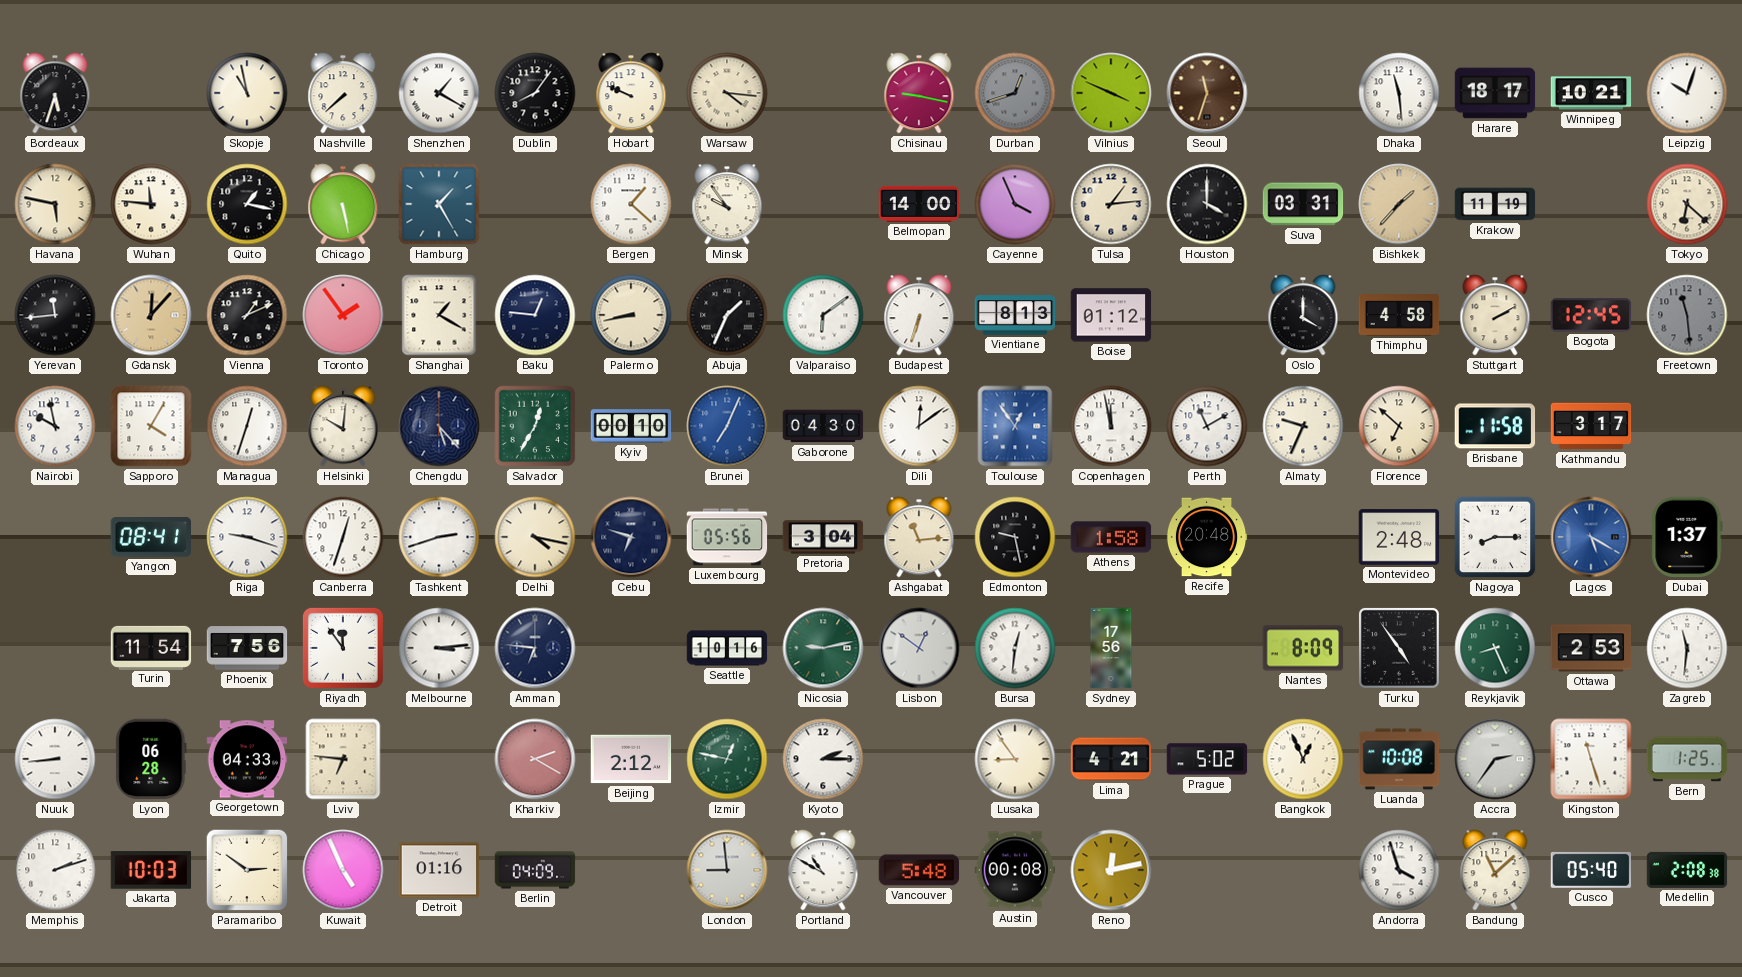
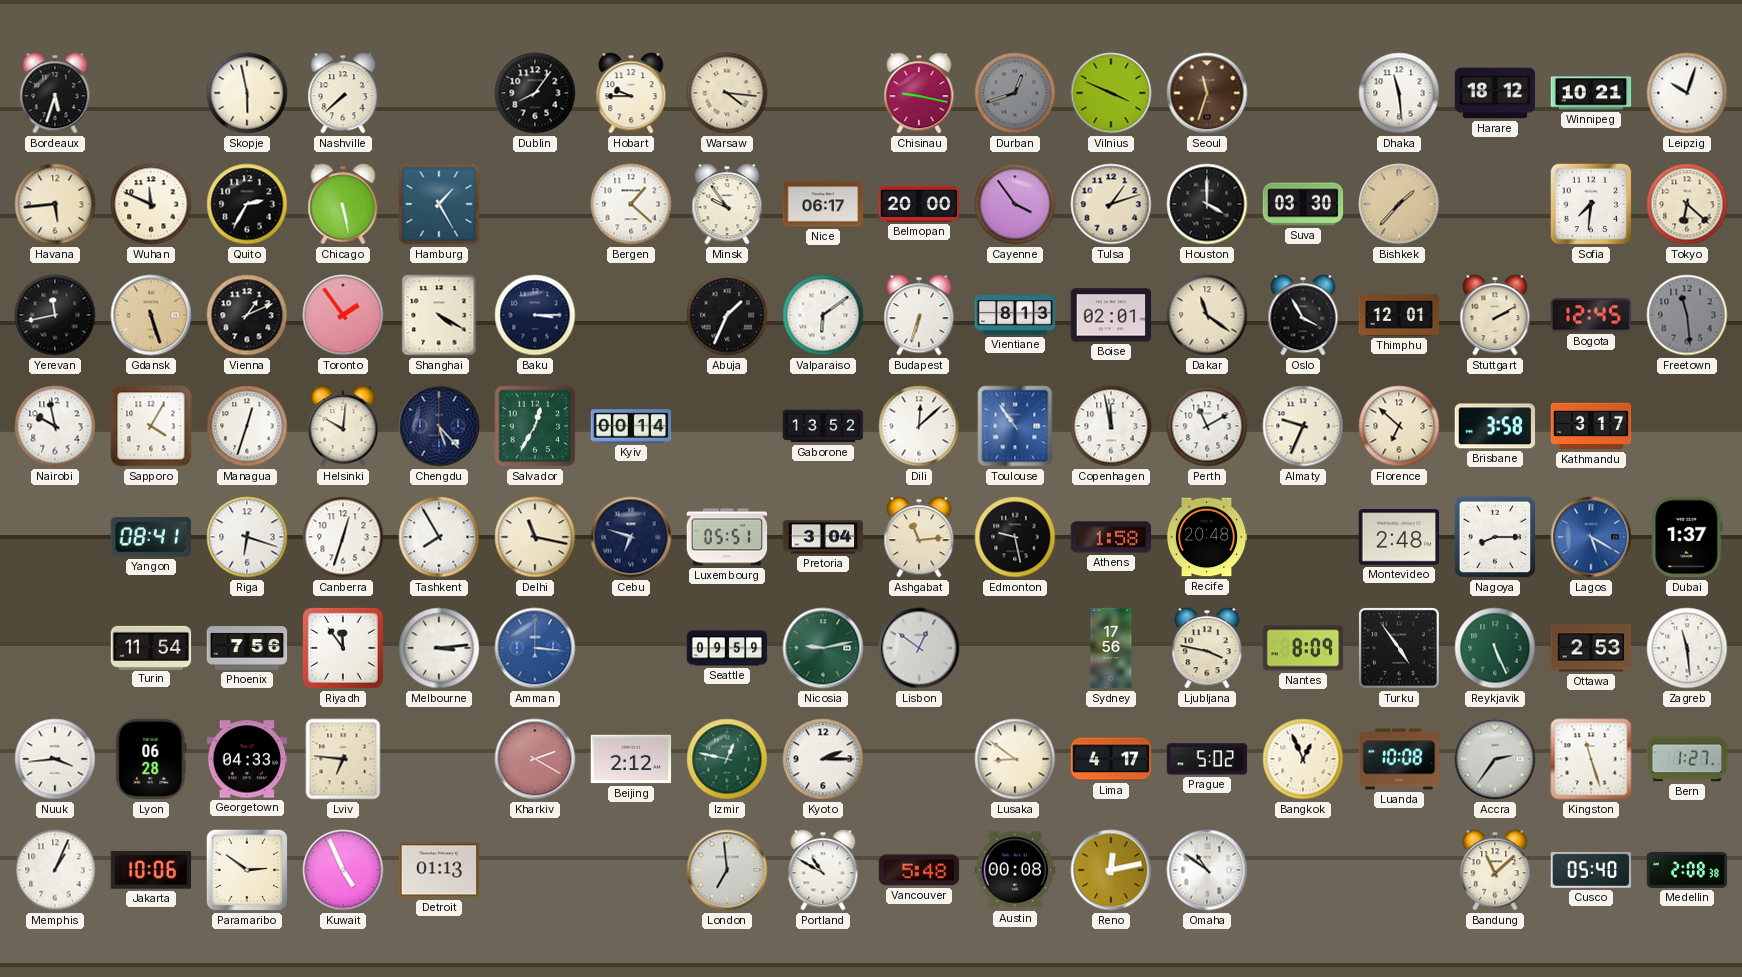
Skopje: 10:58 -> 5:58
Shenzhen: 1:20 -> none
Hobart: 9:49 -> 9:45
Harare: 18:17 -> 18:12
Havana: 5:47 -> 5:44
Wuhan: 11:46 -> 11:49
Quito: 1:17 -> 2:35
Nice: none -> 06:17
Belmopan: 14:00 -> 20:00
Cayenne: 3:56 -> 3:54
Tulsa: 1:14 -> 1:12
Suva: 03:31 -> 03:30
Krakow: 11:19 -> none
Sofia: none -> 7:31
Yerevan: 11:44 -> 11:43
Gdansk: 12:07 -> 5:27
Shanghai: 1:20 -> 4:20
Baku: 12:46 -> 3:15
Palermo: 8:43 -> none
Boise: 01:12 -> 02:01
Dakar: none -> 11:21
Oslo: 4:00 -> 3:55
Thimphu: 4:58 -> 12:01
Kyiv: 00:10 -> 00:14
Brunei: 7:04 -> none
Gaborone: 04:30 -> 13:52
Dili: 12:09 -> 12:08
Toulouse: 12:54 -> 10:54
Brisbane: 11:58 -> 3:58
Riga: 9:18 -> 6:18
Tashkent: 2:42 -> 7:55
Delhi: 4:17 -> 11:17
Luxembourg: 05:56 -> 05:51
Amman: 6:46 -> 3:16
Amman dial: navy -> blue
Seattle: 10:16 -> 09:59
Bursa: 12:31 -> none
Ljubljana: none -> 3:47
Reykjavik: 8:26 -> 5:26
Zagreb: 11:31 -> 11:29
Nuuk: 8:44 -> 3:44
Lusaka: 8:54 -> 8:51
Lima: 4:21 -> 4:17
Bern: 1:25 -> 1:27
Memphis: 2:12 -> 1:04
Jakarta: 10:03 -> 10:06
Detroit: 01:16 -> 01:13
Berlin: 04:09 -> none
London: 8:59 -> 6:59
Omaha: none -> 10:51
Andorra: 3:57 -> none
